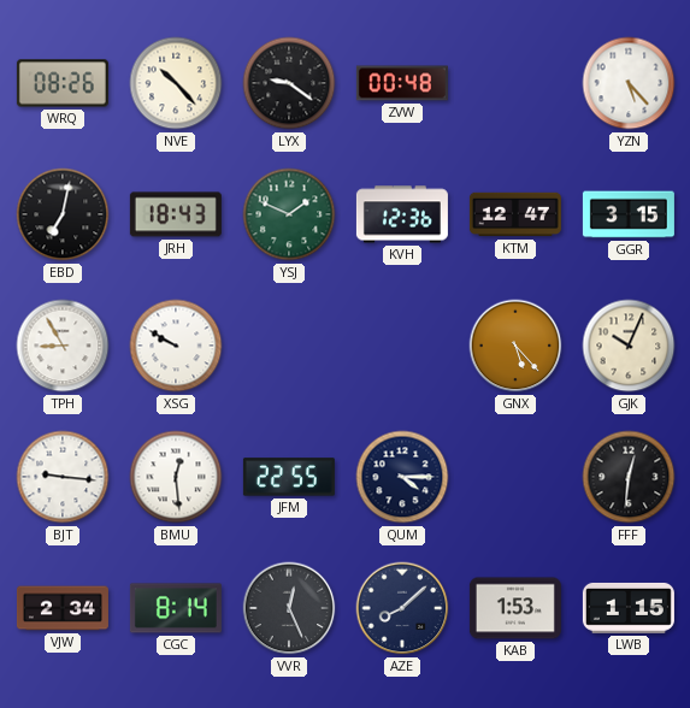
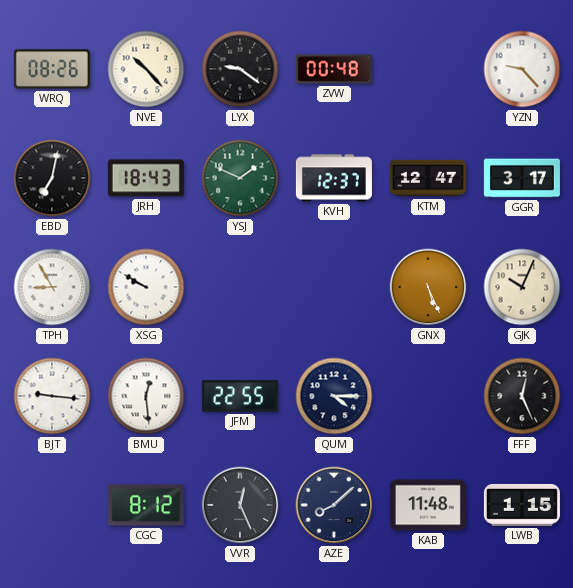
YZN: 5:23 -> 9:23
KVH: 12:36 -> 12:37
GGR: 3:15 -> 3:17
GNX: 5:23 -> 5:26
FFF: 12:31 -> 12:26
VJW: 2:34 -> none
CGC: 8:14 -> 8:12
KAB: 1:53 -> 11:48
